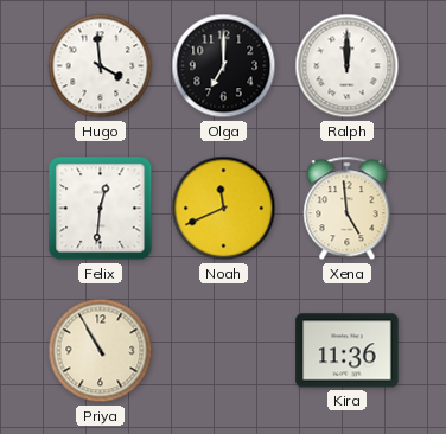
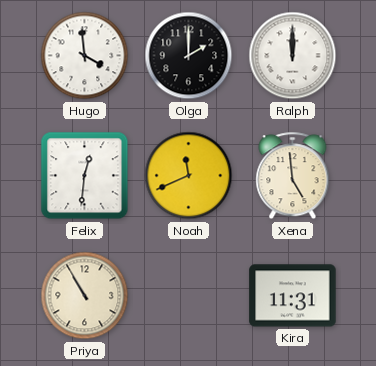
Olga: 7:00 -> 2:00
Kira: 11:36 -> 11:31
